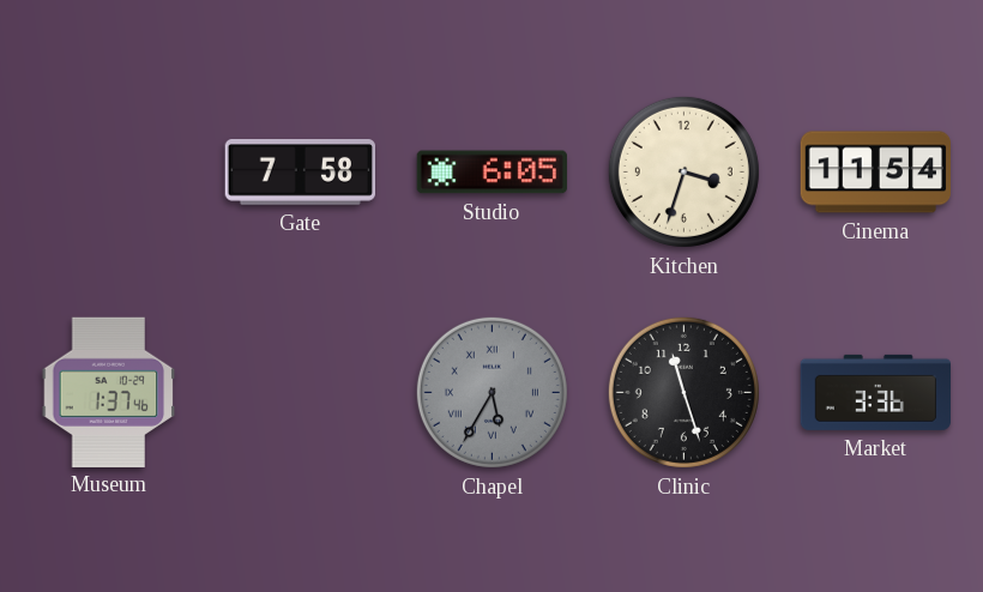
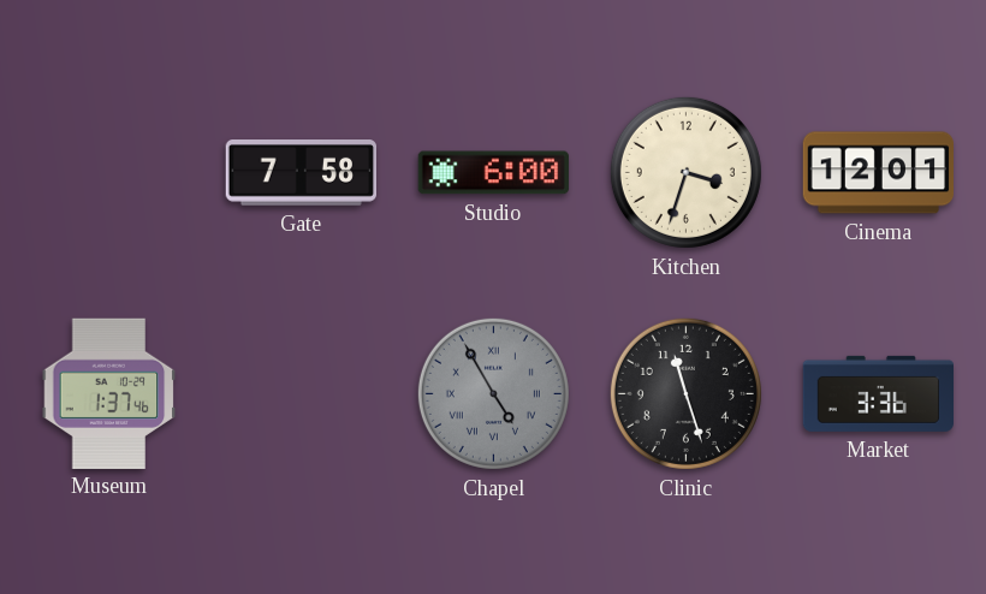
Studio: 6:05 -> 6:00
Cinema: 11:54 -> 12:01
Chapel: 5:35 -> 4:55
